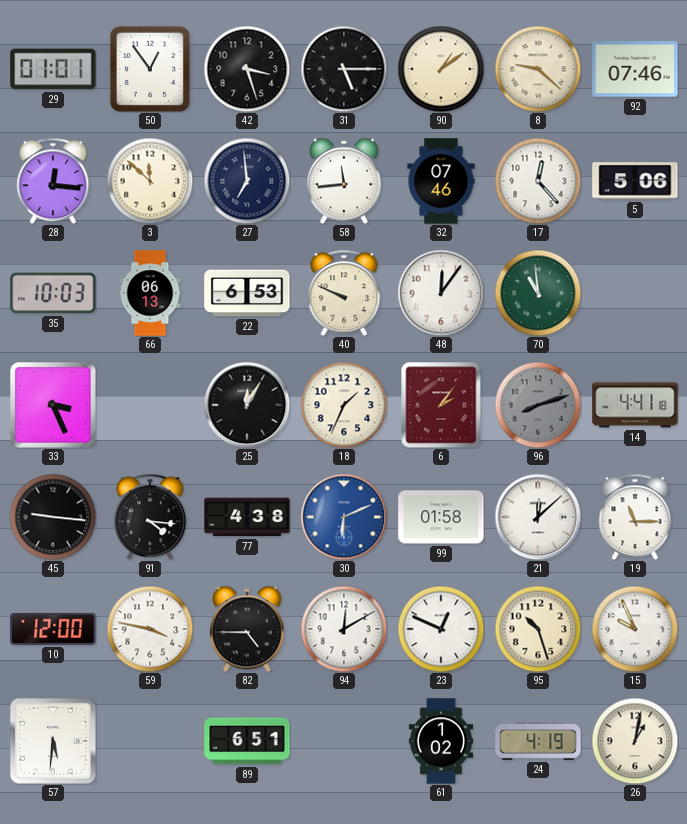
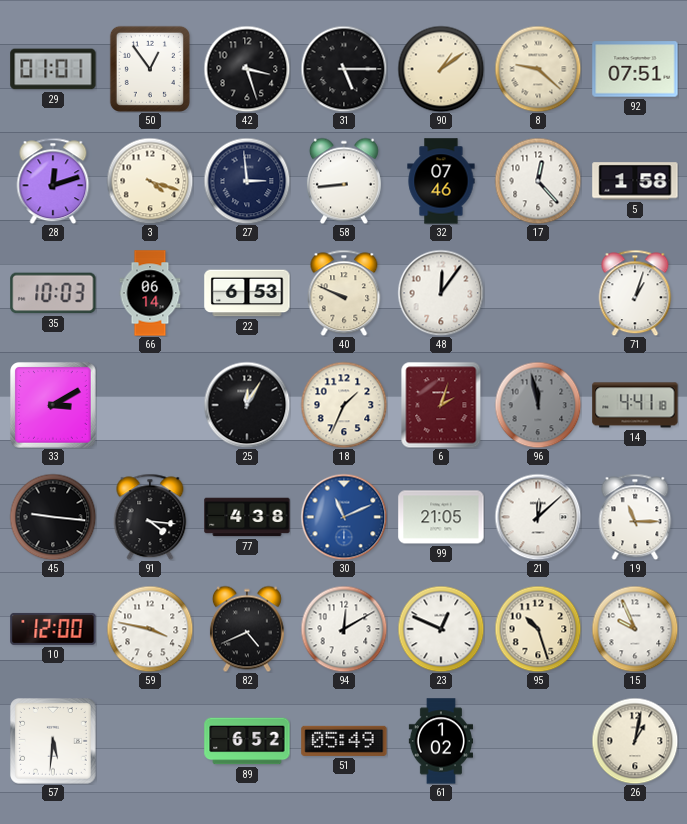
92: 07:46 -> 07:51
28: 12:16 -> 12:12
3: 11:52 -> 4:18
27: 6:59 -> 2:59
58: 11:44 -> 8:44
5: 5:06 -> 1:58
66: 06:13 -> 06:14
70: 10:59 -> none
71: none -> 1:03
33: 3:26 -> 3:10
6: 2:06 -> 2:03
96: 8:12 -> 11:58
30: 6:11 -> 11:11
99: 01:58 -> 21:05
82: 4:45 -> 4:41
89: 6:51 -> 6:52
51: none -> 05:49
24: 4:19 -> none
